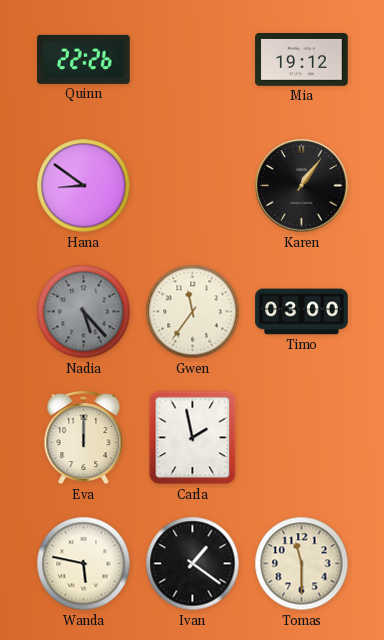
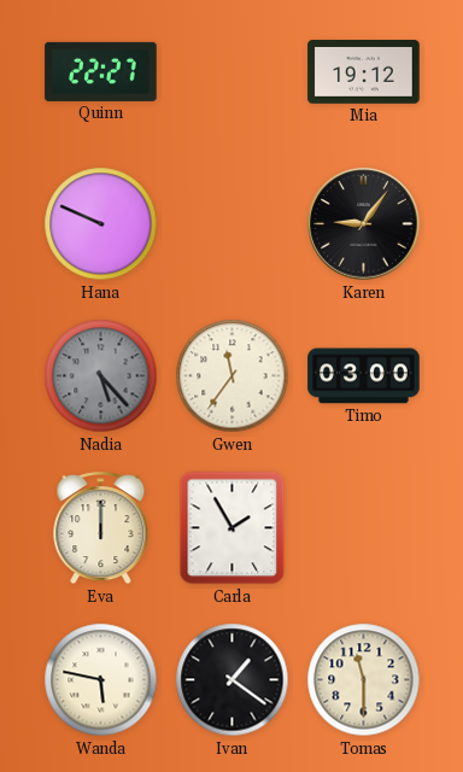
Quinn: 22:26 -> 22:27
Hana: 8:51 -> 9:49
Karen: 1:06 -> 9:06
Carla: 1:58 -> 1:55
